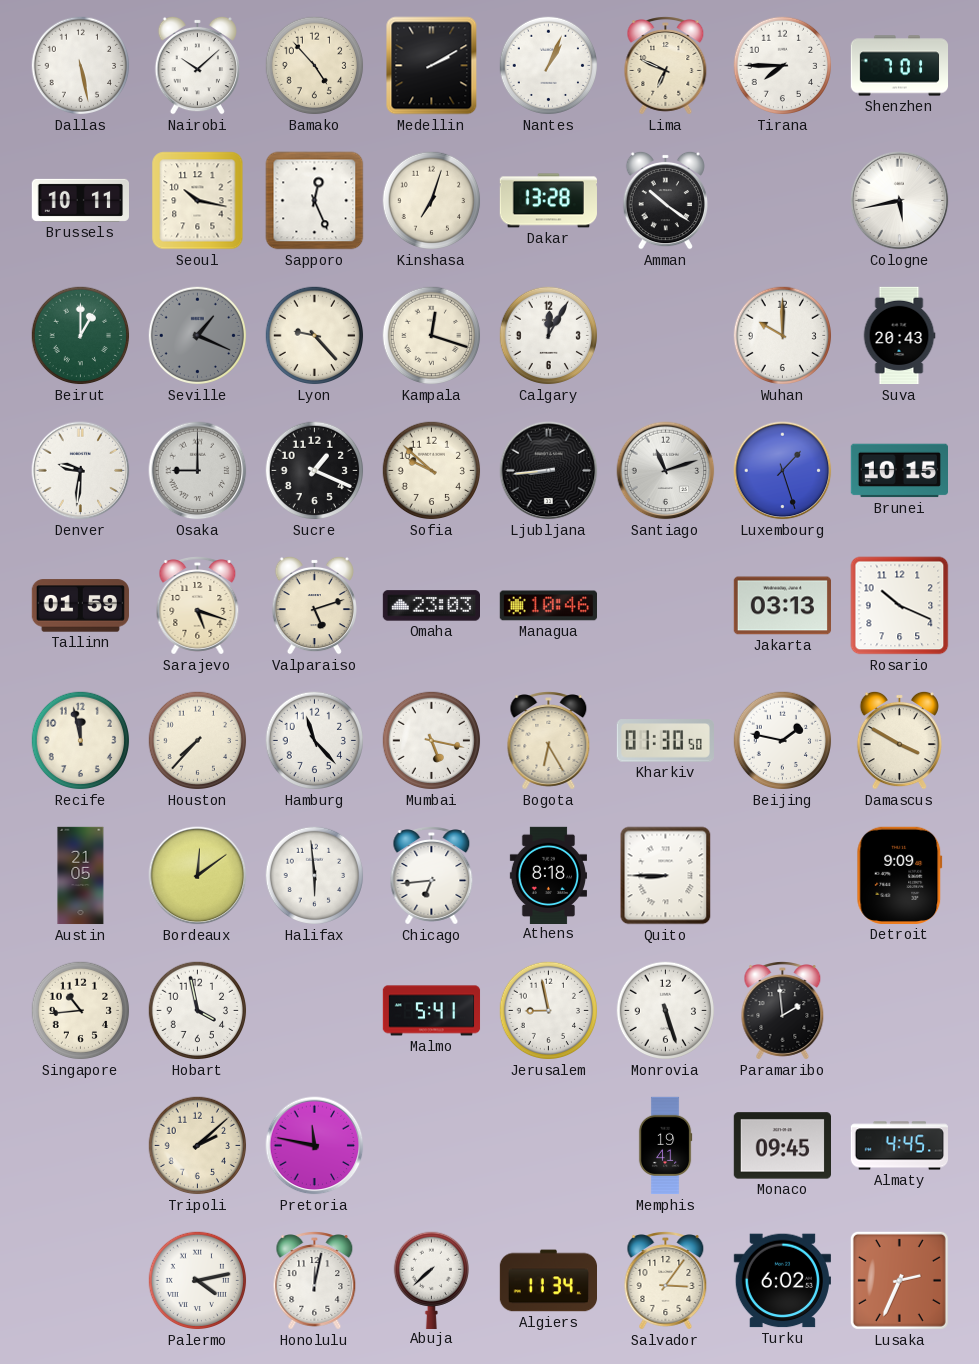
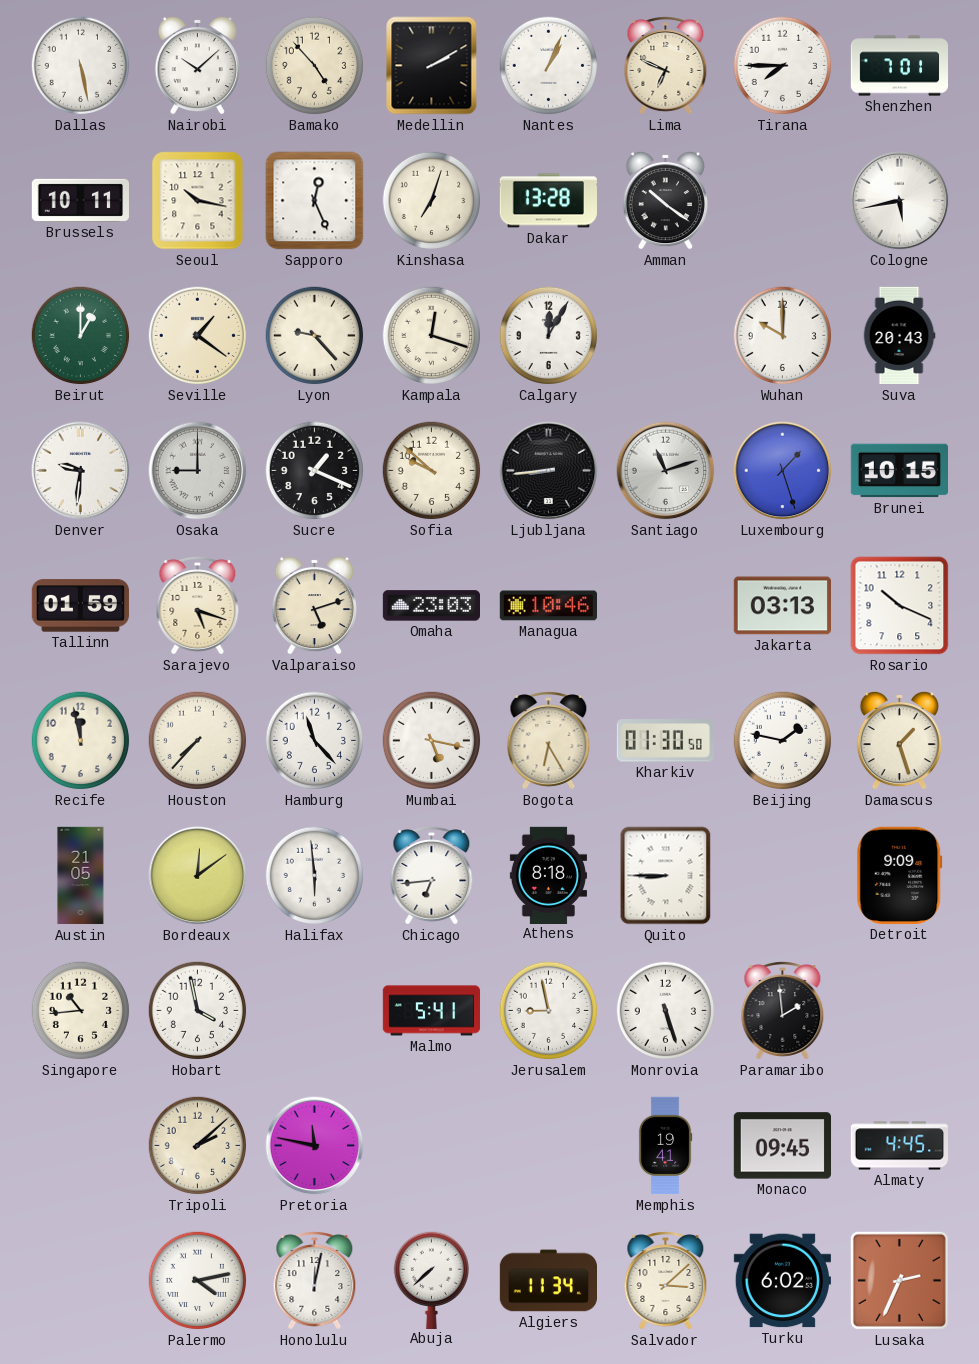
Seville: 1:19 -> 1:21
Seville dial: grey -> cream
Damascus: 3:50 -> 1:27
Salvador: 3:06 -> 3:08
